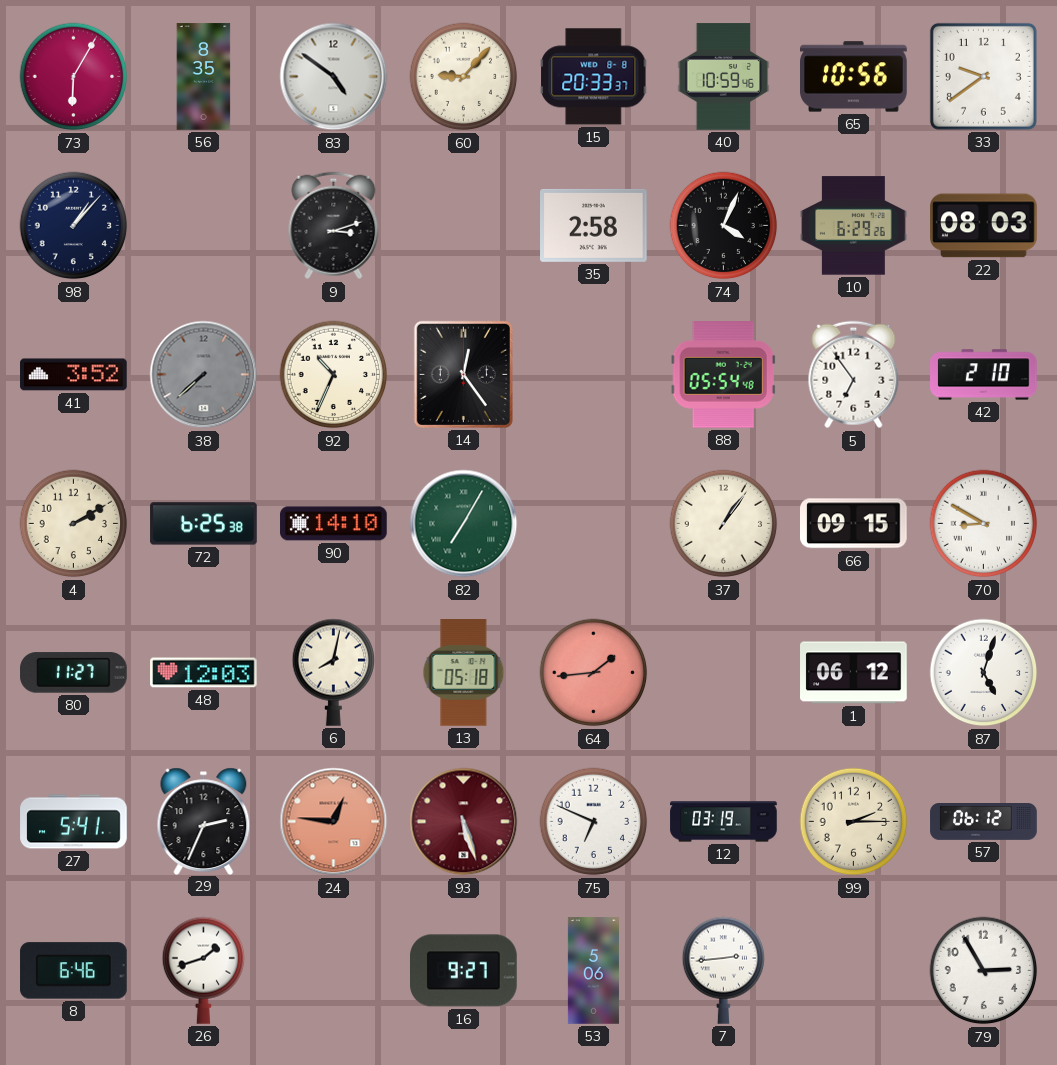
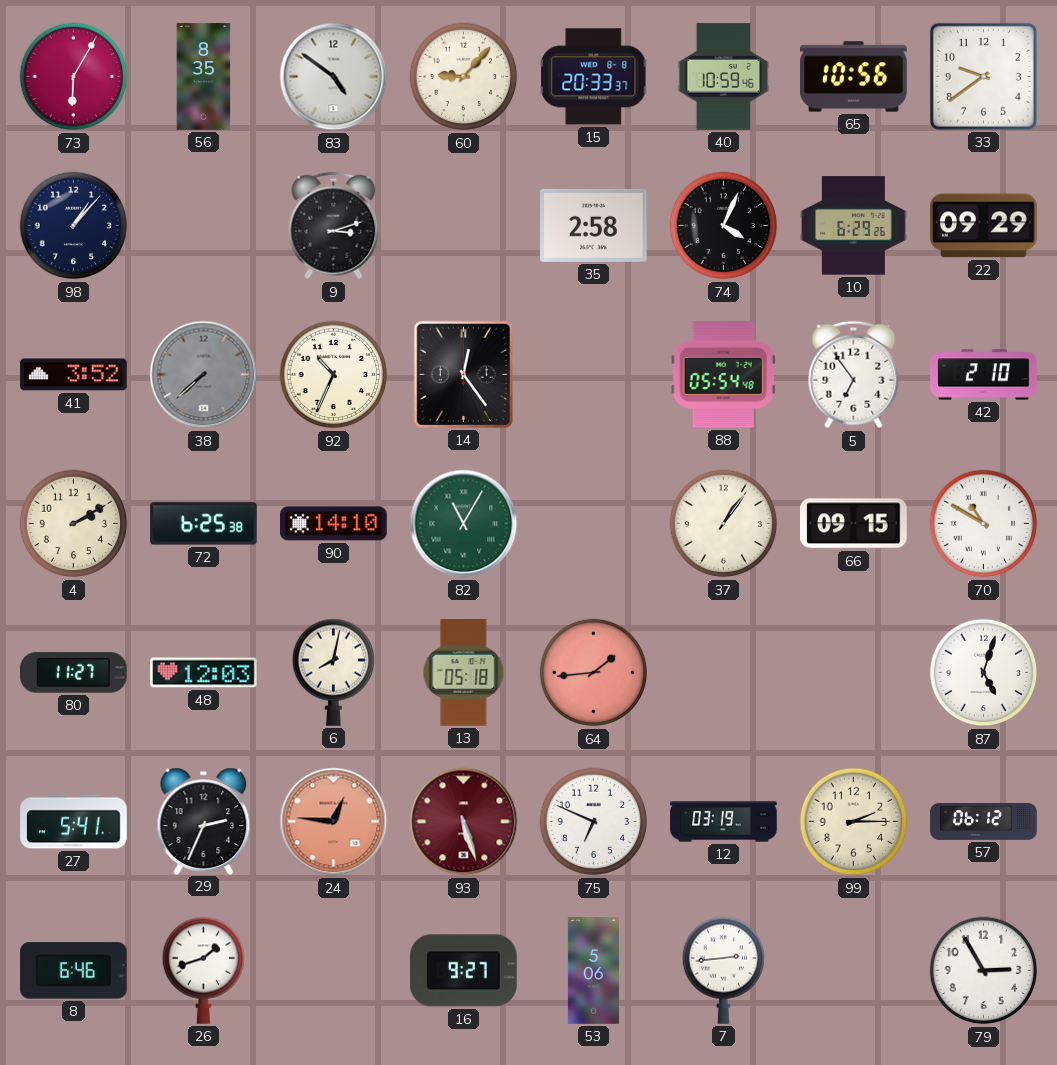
22: 08:03 -> 09:29
82: 7:05 -> 11:05
70: 8:50 -> 10:50
1: 06:12 -> none
